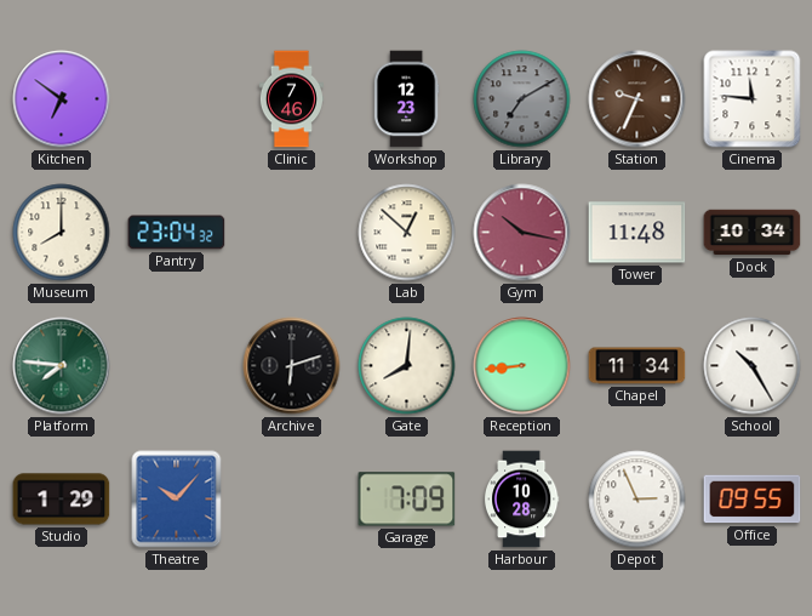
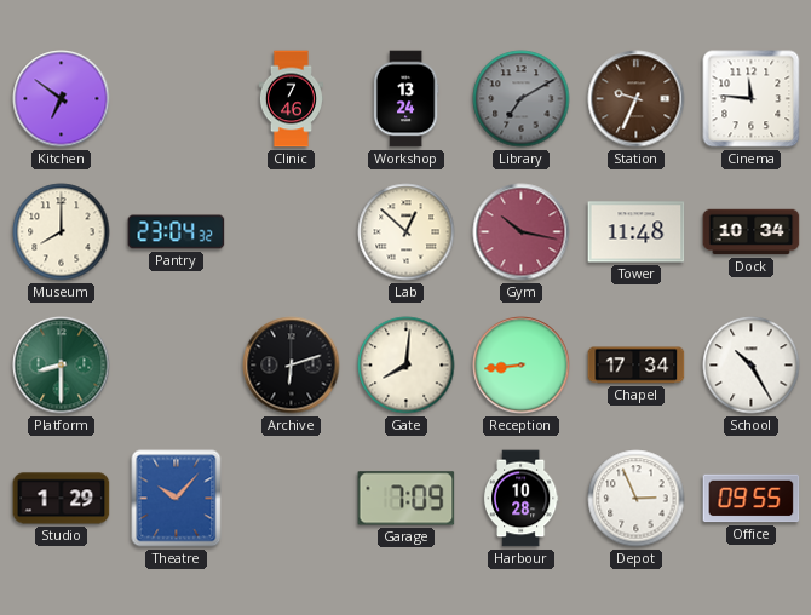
Workshop: 12:23 -> 13:24
Platform: 7:46 -> 8:30
Chapel: 11:34 -> 17:34
